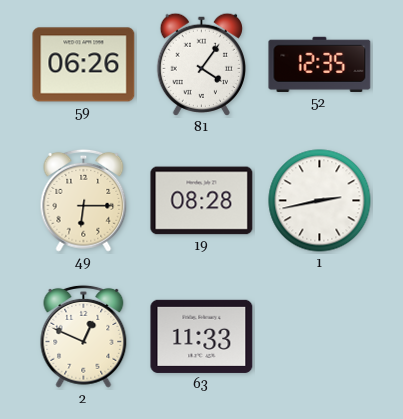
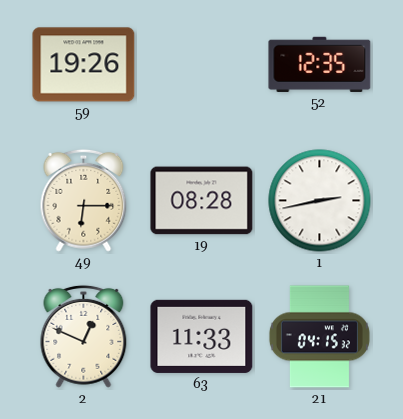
59: 06:26 -> 19:26
81: 4:06 -> none
21: none -> 04:15
